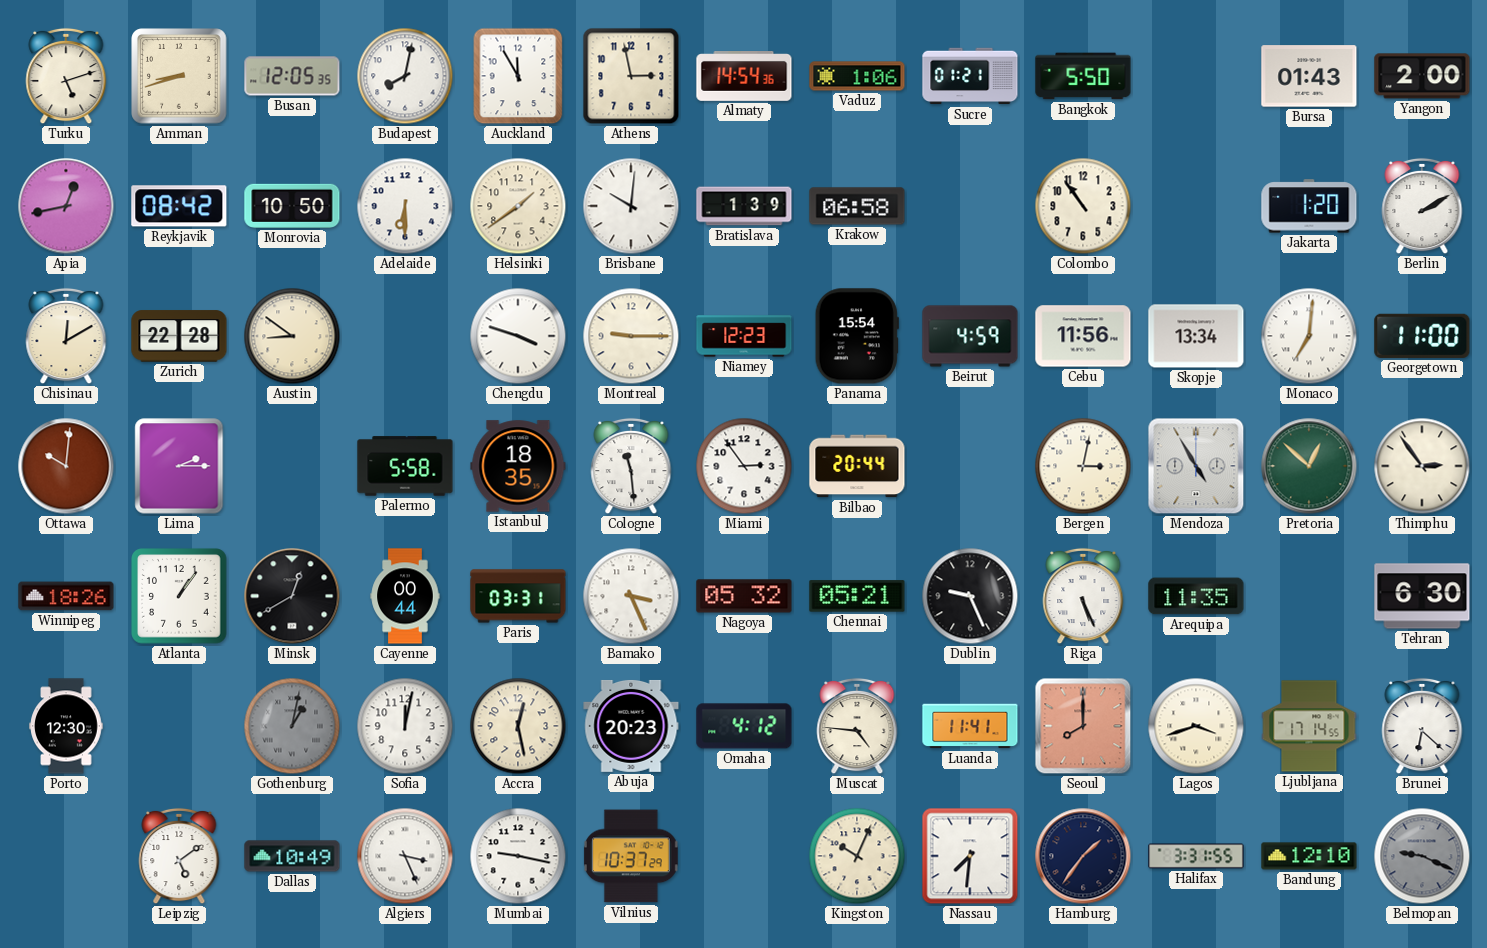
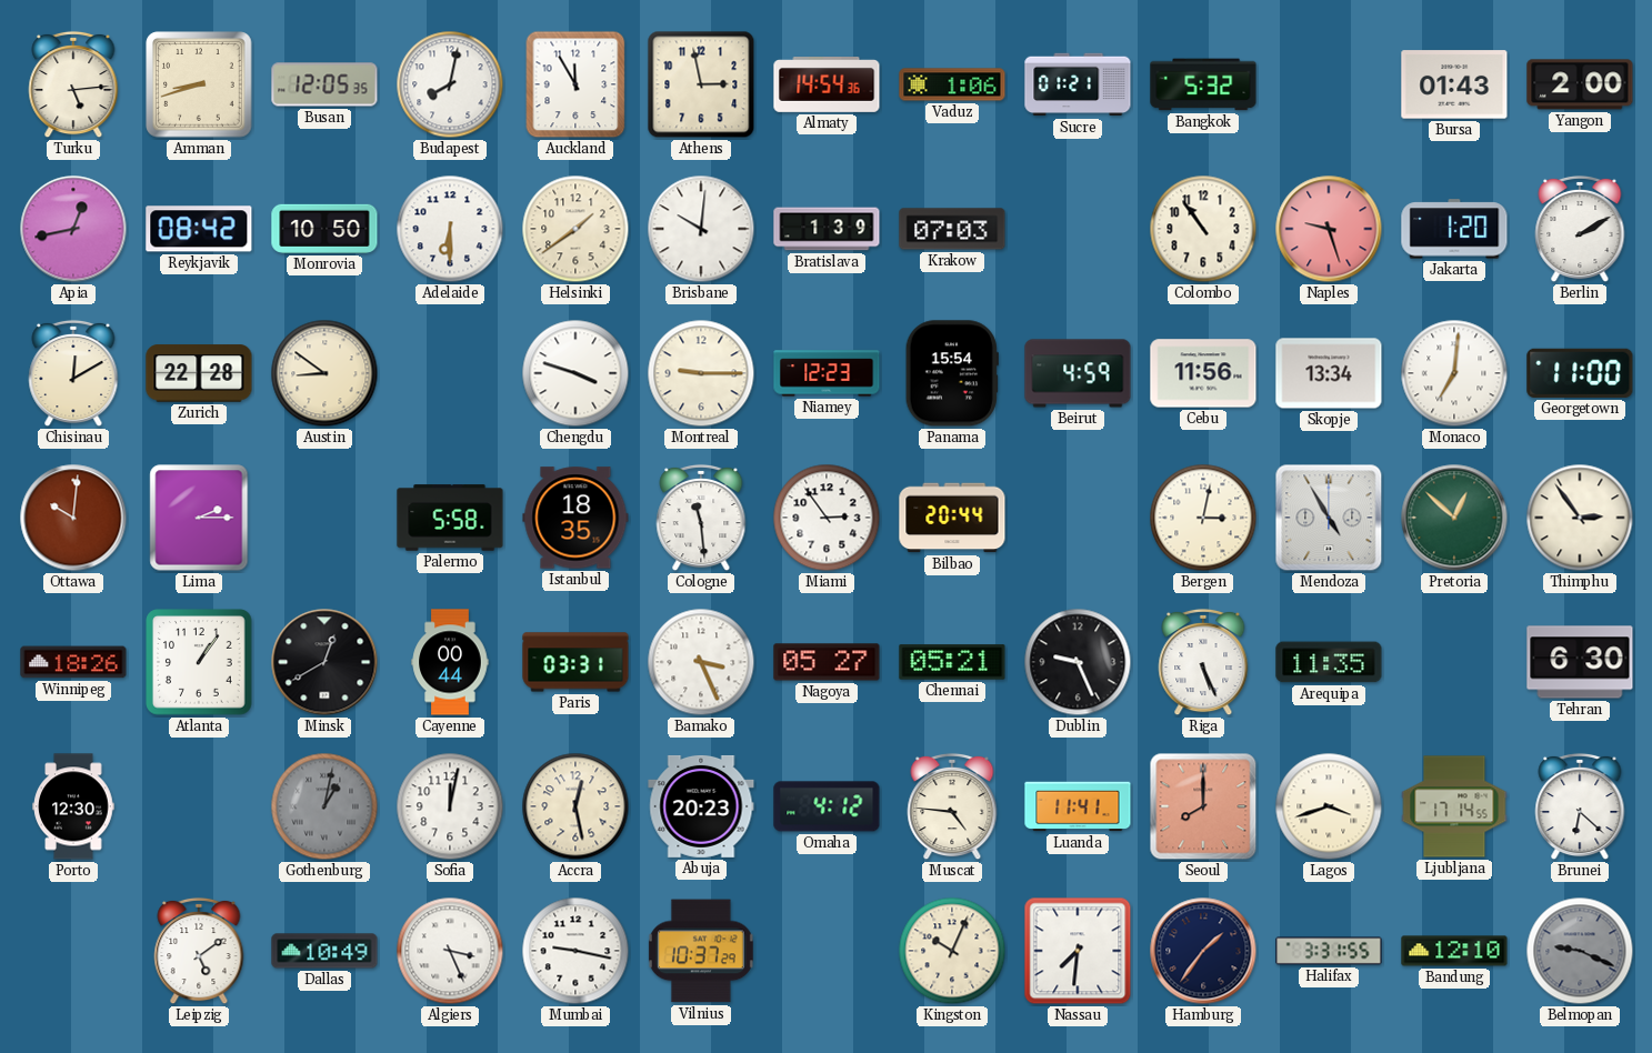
Turku: 5:12 -> 5:14
Bangkok: 5:50 -> 5:32
Krakow: 06:58 -> 07:03
Naples: none -> 9:27
Nagoya: 05:32 -> 05:27
